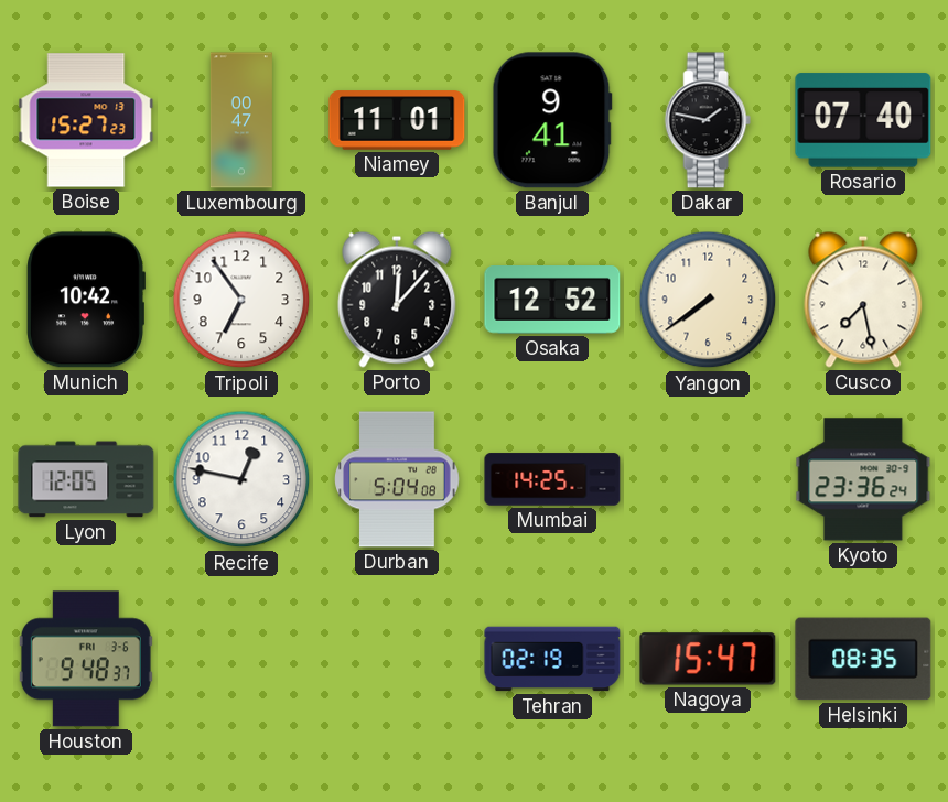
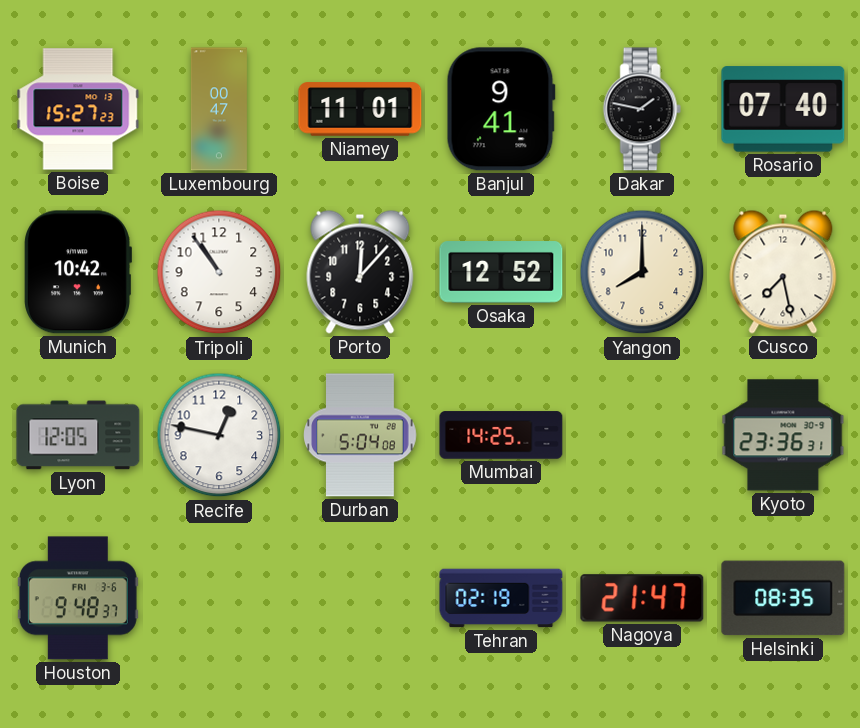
Tripoli: 6:54 -> 10:54
Yangon: 7:39 -> 8:00
Kyoto: 23:36:24 -> 23:36:31
Nagoya: 15:47 -> 21:47
